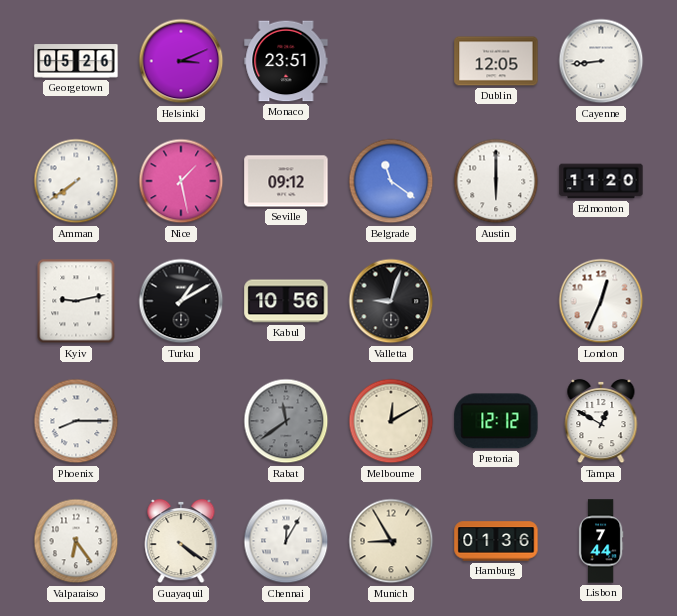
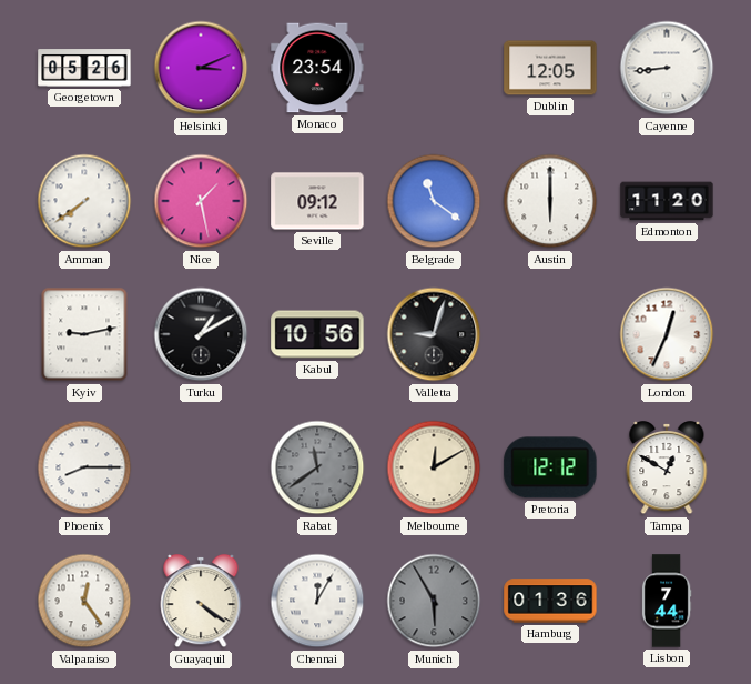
Monaco: 23:51 -> 23:54
Valparaiso: 6:24 -> 12:24
Munich: 8:55 -> 5:55
Munich dial: cream -> grey
